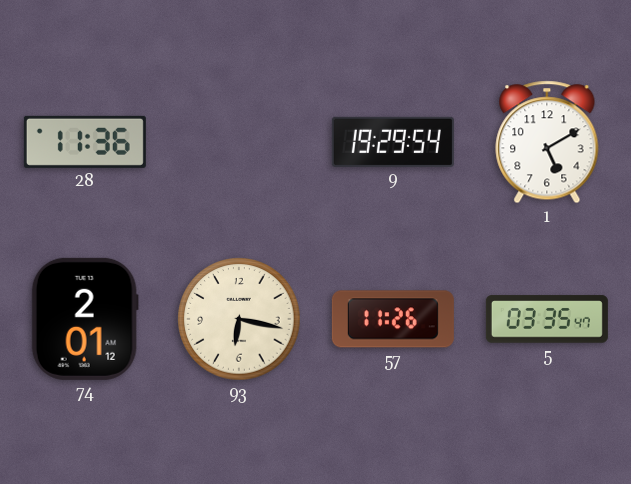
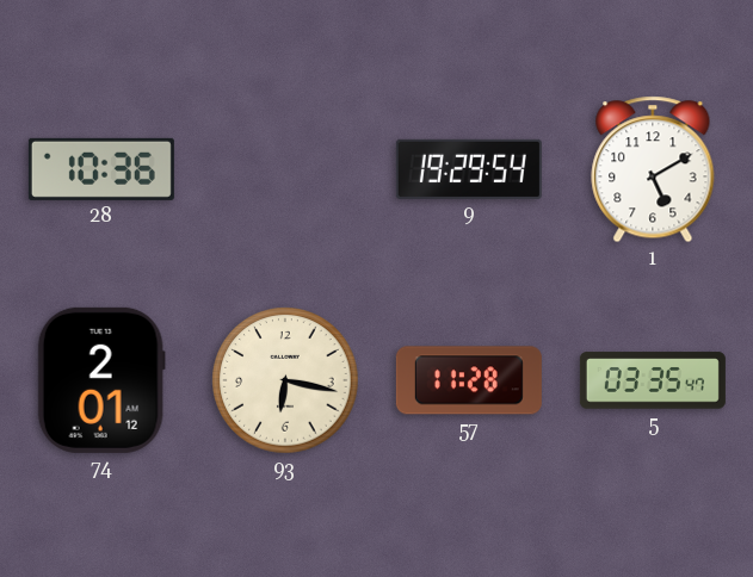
28: 11:36 -> 10:36
57: 11:26 -> 11:28
